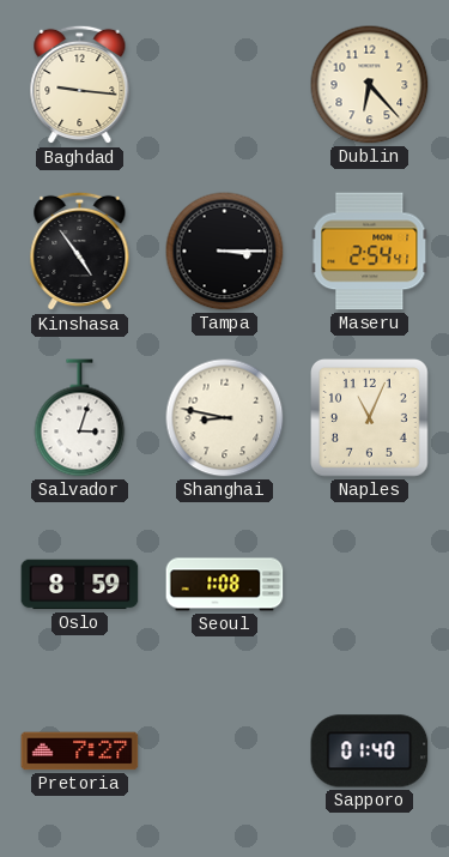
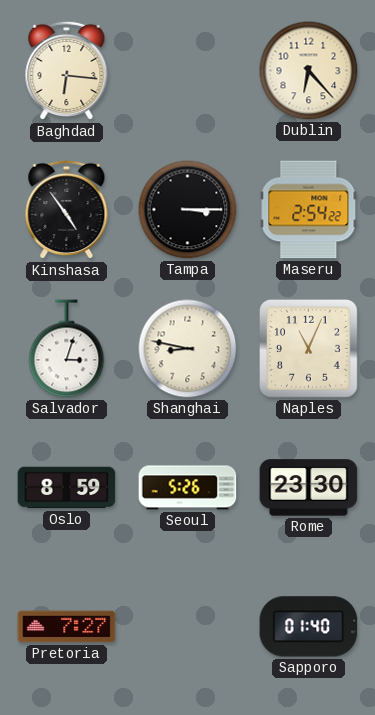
Baghdad: 9:16 -> 6:16
Maseru: 2:54:41 -> 2:54:22
Seoul: 1:08 -> 5:26
Rome: none -> 23:30
